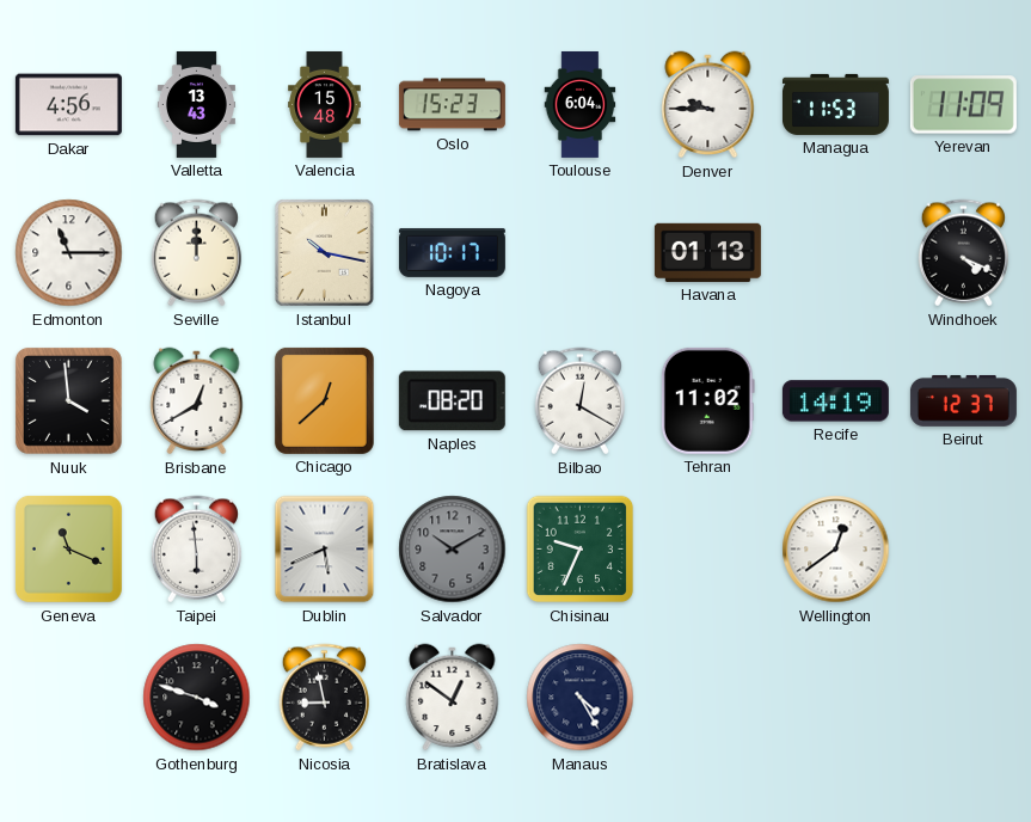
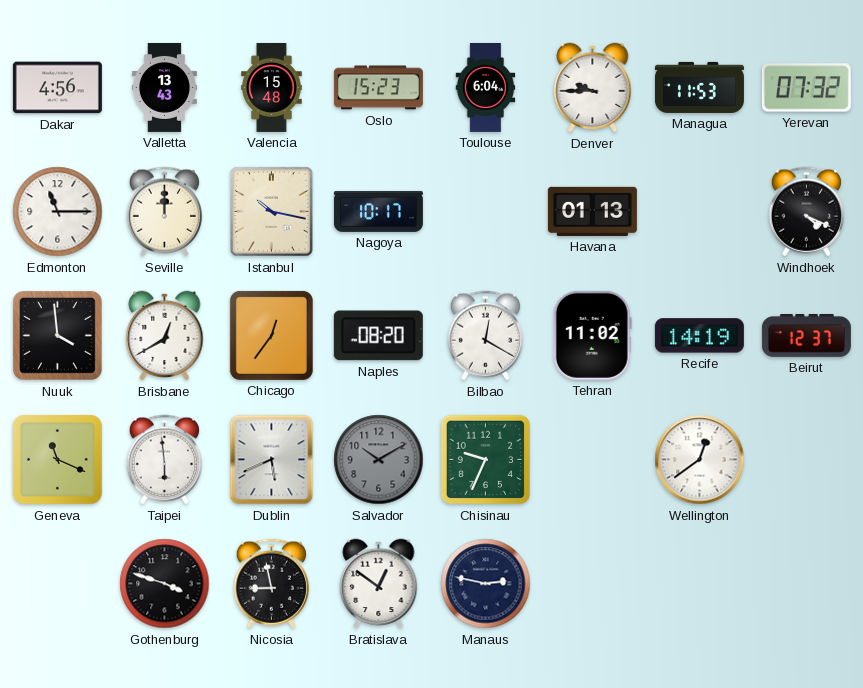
Yerevan: 11:09 -> 07:32
Chicago: 12:38 -> 12:36
Manaus: 4:25 -> 2:47
